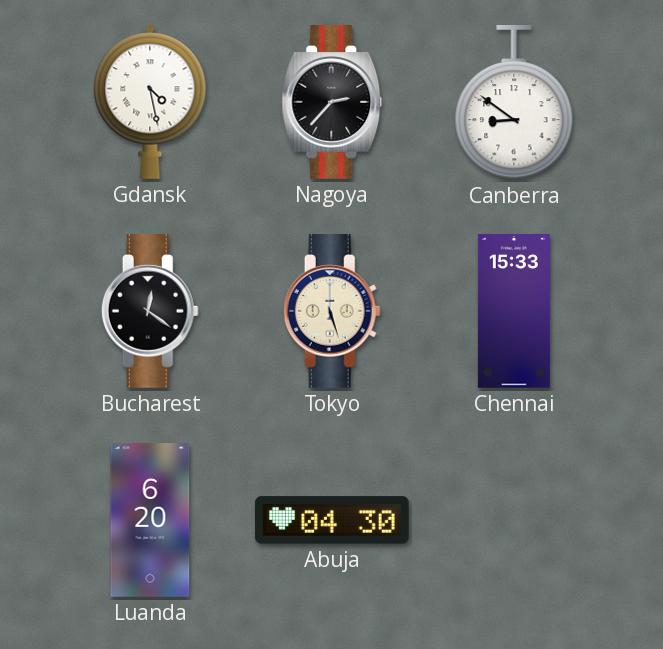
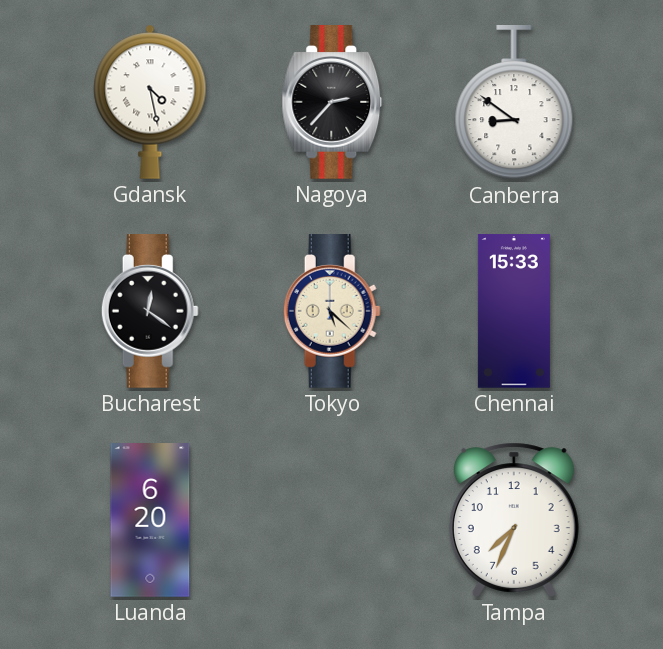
Tokyo: 5:27 -> 5:22
Abuja: 04:30 -> none
Tampa: none -> 7:34
